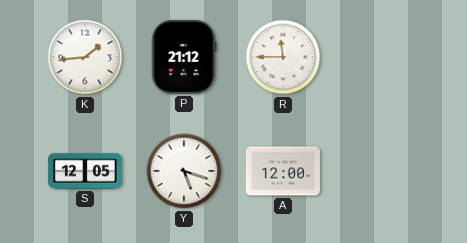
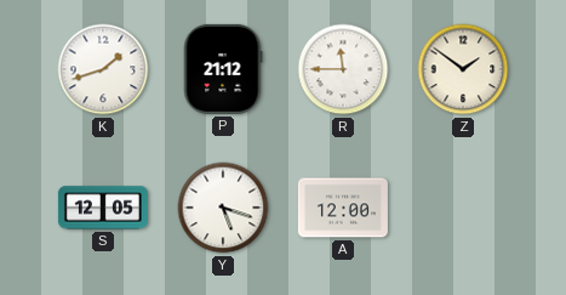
K: 1:44 -> 1:42
Z: none -> 1:51
